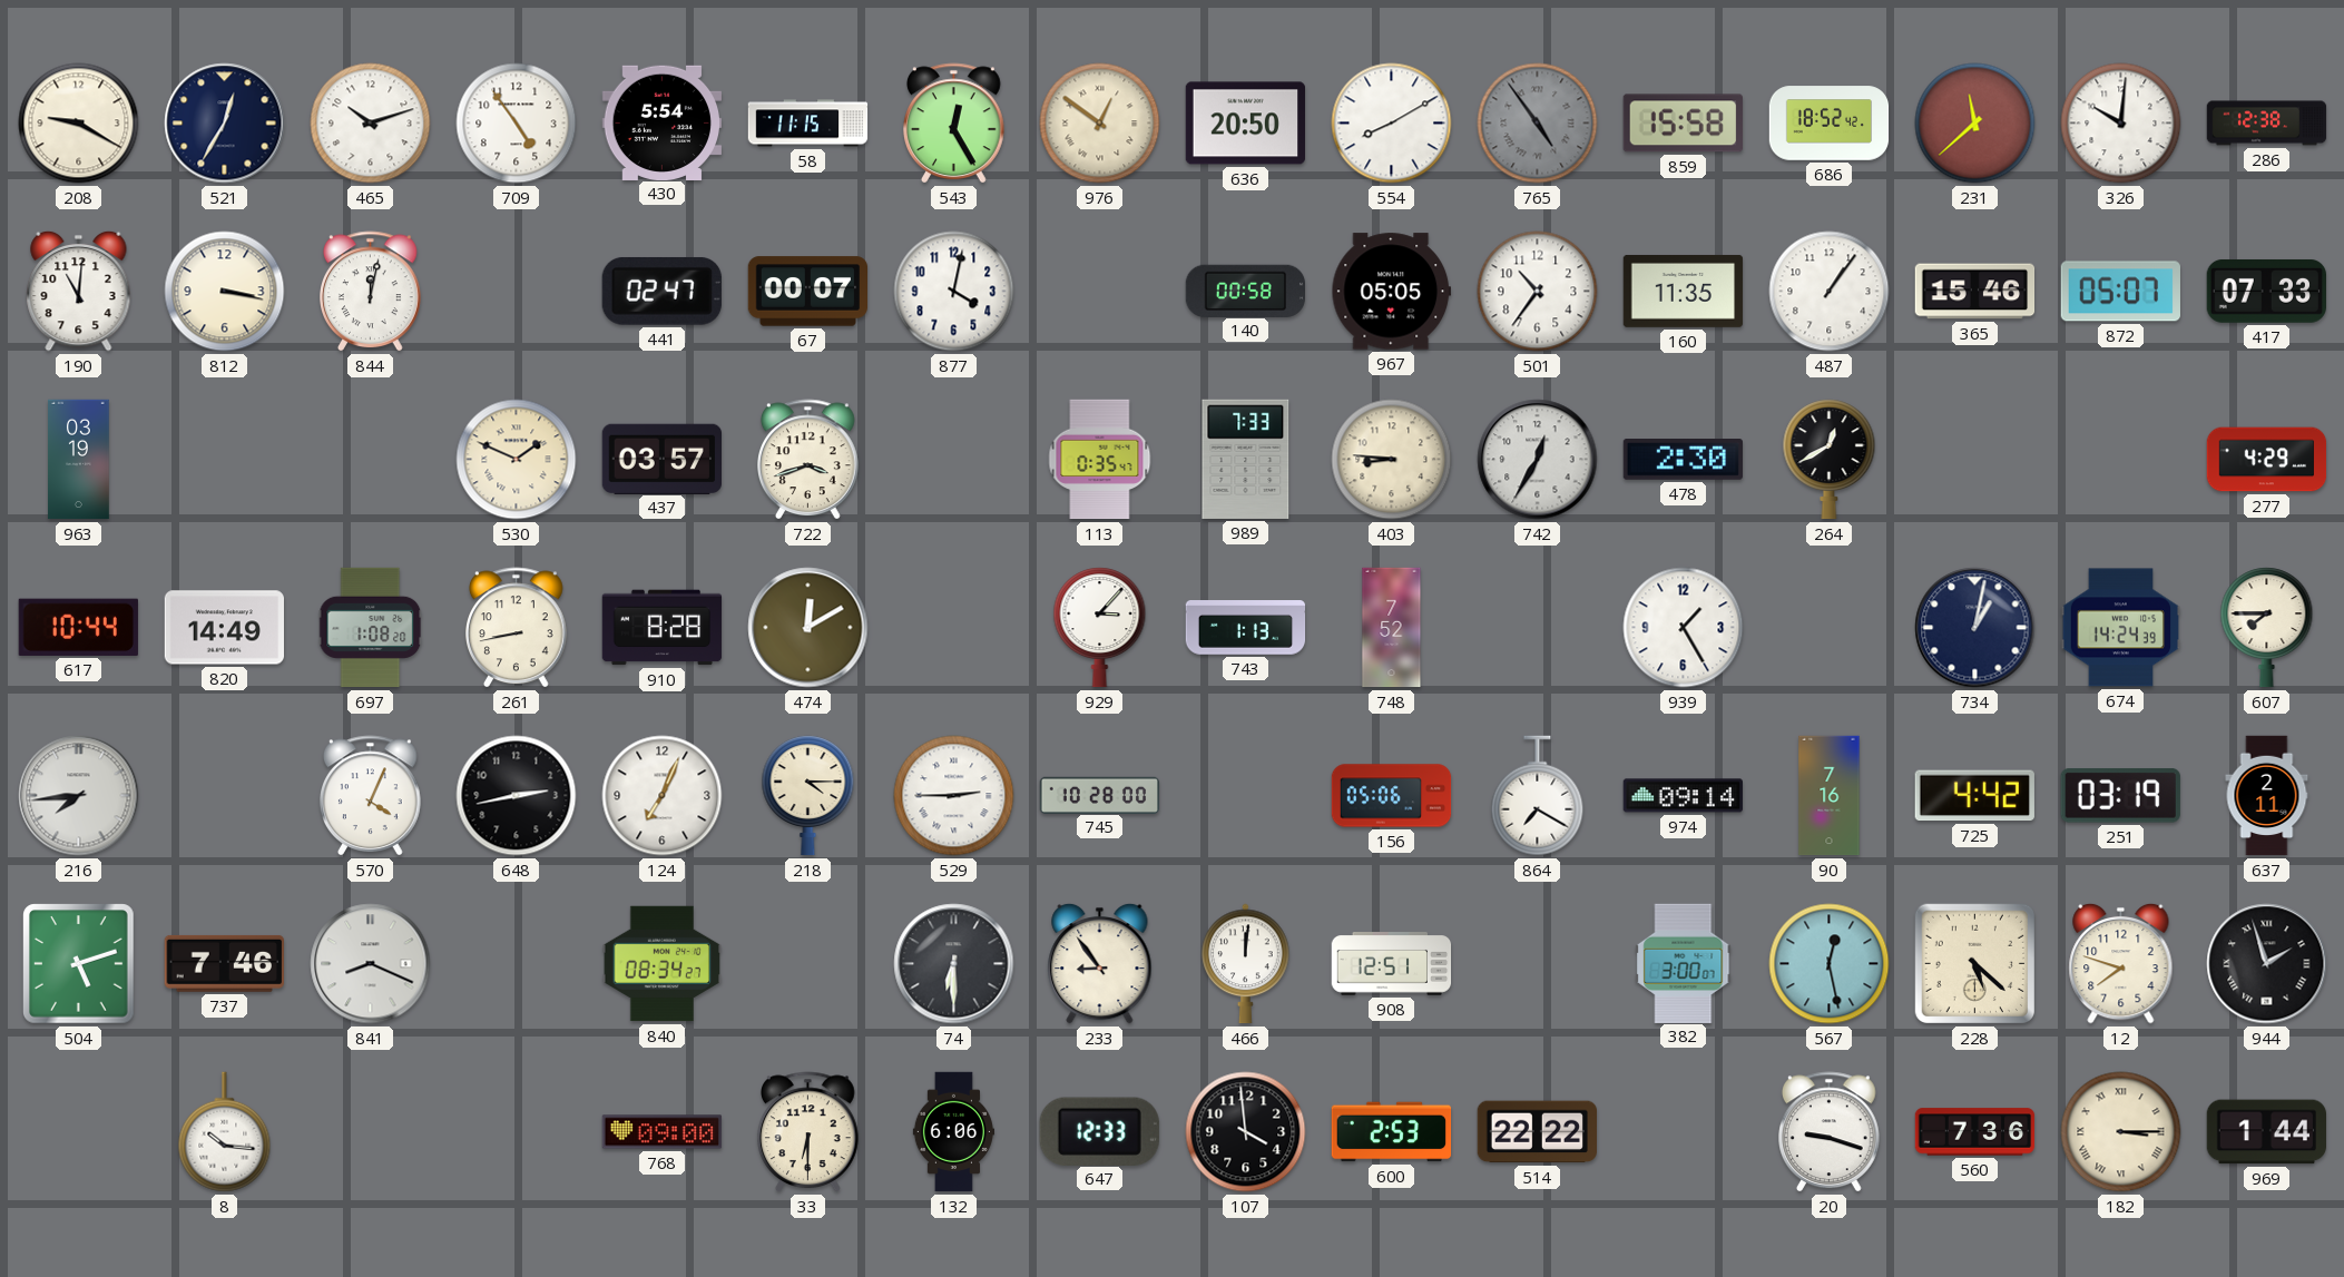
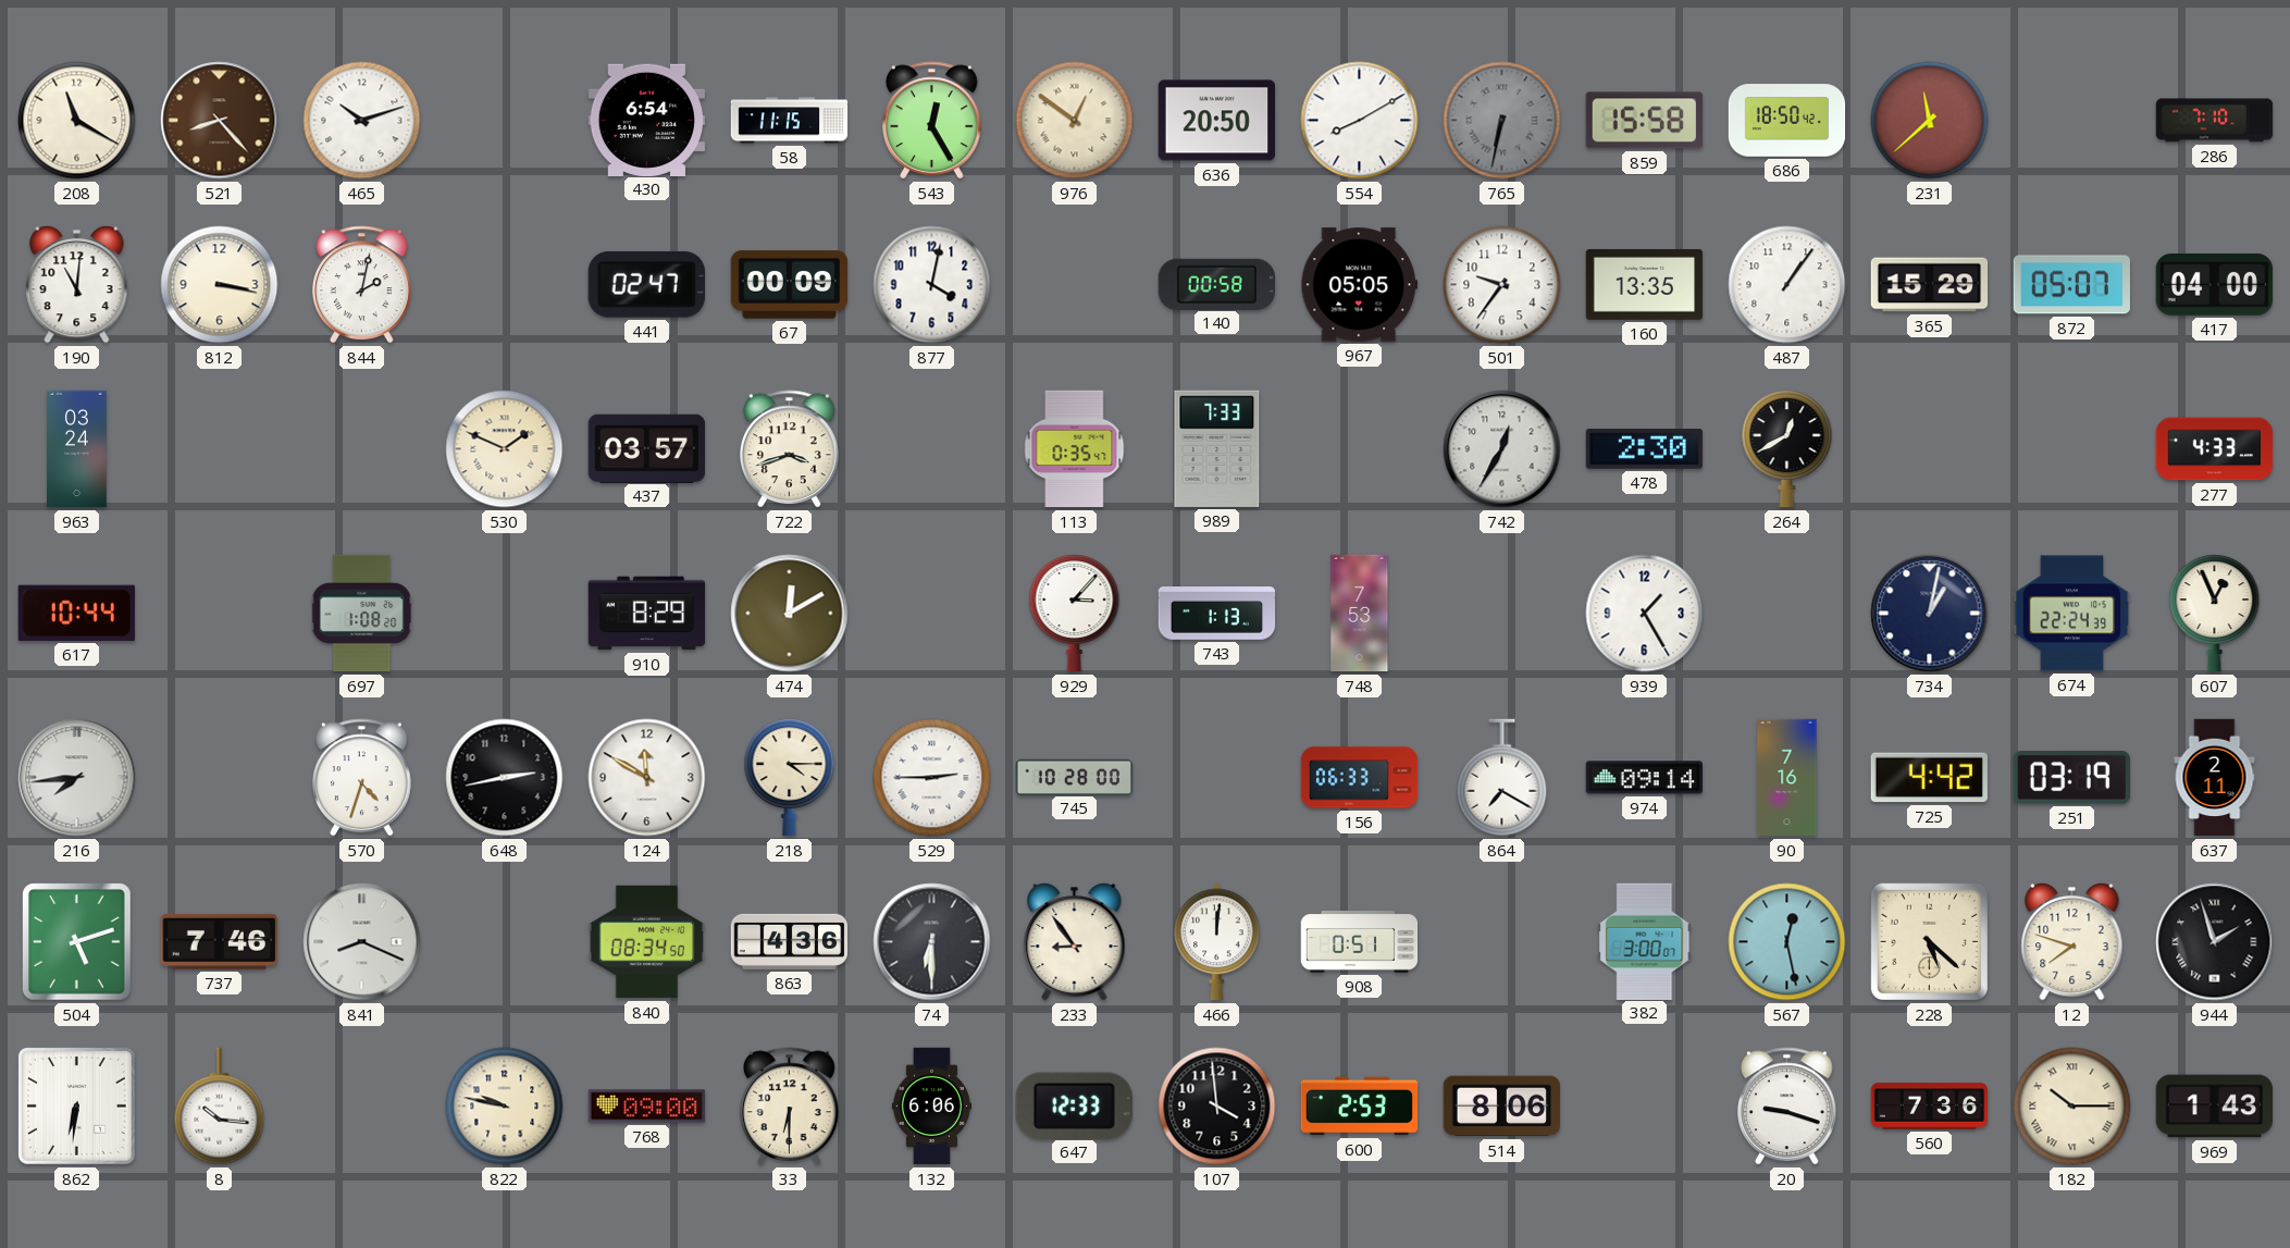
208: 9:20 -> 11:20
521: 12:35 -> 8:23
521 dial: navy -> brown
709: 4:54 -> none
430: 5:54 -> 6:54
765: 4:54 -> 6:32
686: 18:52 -> 18:50
326: 10:01 -> none
286: 12:38 -> 7:10
844: 12:02 -> 2:02
67: 00:07 -> 00:09
501: 10:36 -> 9:36
160: 11:35 -> 13:35
365: 15:46 -> 15:29
417: 07:33 -> 04:00
963: 03:19 -> 03:24
403: 8:46 -> none
277: 4:29 -> 4:33
820: 14:49 -> none
261: 8:43 -> none
910: 8:28 -> 8:29
748: 7:52 -> 7:53
674: 14:24 -> 22:24
607: 7:45 -> 12:56
570: 4:04 -> 4:33
124: 7:04 -> 11:50
156: 05:06 -> 06:33
840: 08:34:27 -> 08:34:50
863: none -> 4:36
908: 12:51 -> 0:51
862: none -> 6:31
822: none -> 9:47
514: 22:22 -> 8:06
182: 3:15 -> 10:15
969: 1:44 -> 1:43
